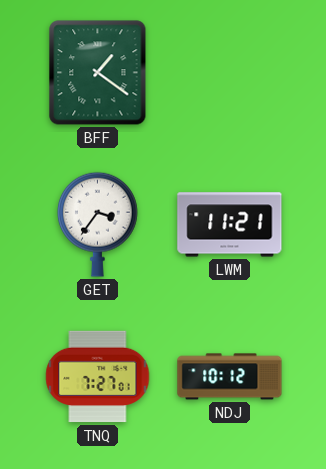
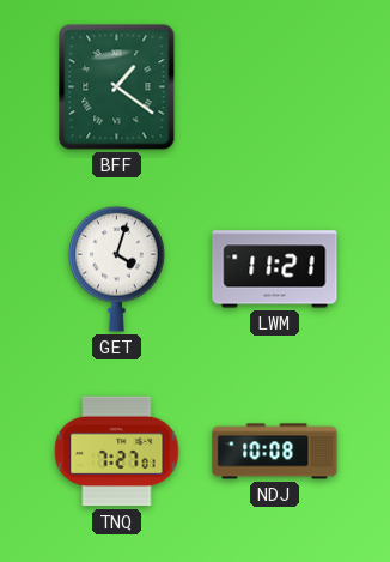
GET: 3:36 -> 4:03
NDJ: 10:12 -> 10:08
